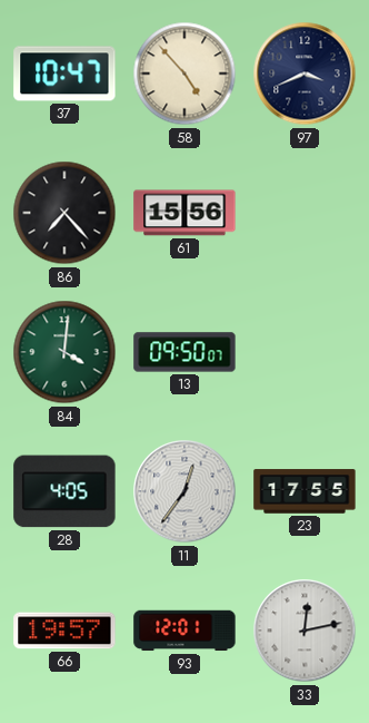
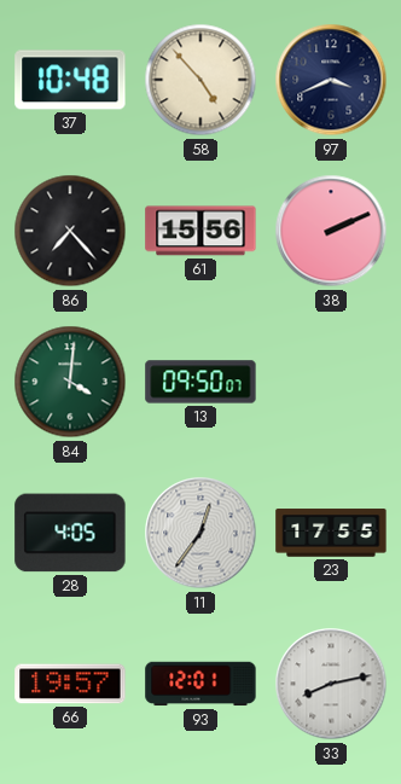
37: 10:47 -> 10:48
38: none -> 2:11
33: 12:13 -> 8:13
